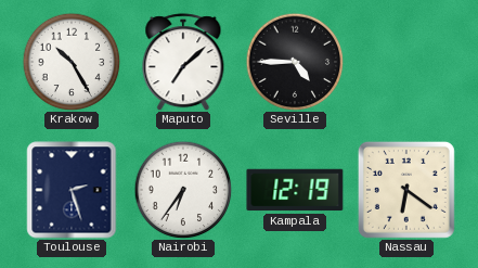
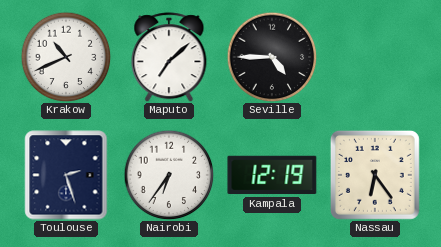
Krakow: 10:25 -> 10:41
Nassau: 6:21 -> 6:24
